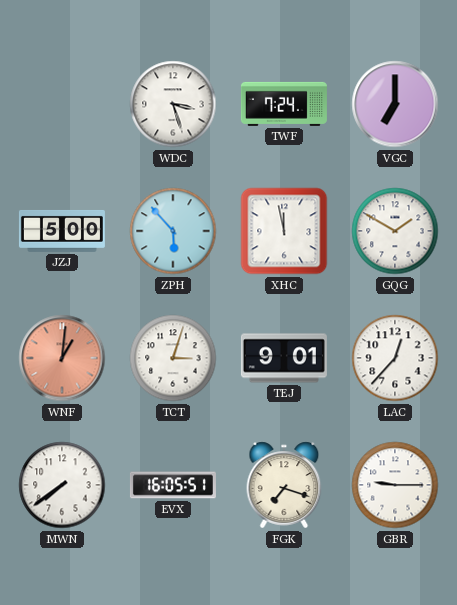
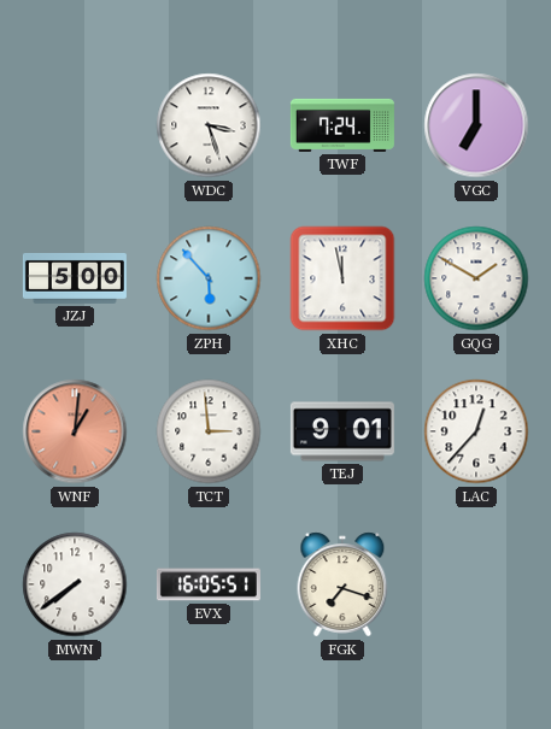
TCT: 3:03 -> 2:59
GBR: 9:15 -> none
